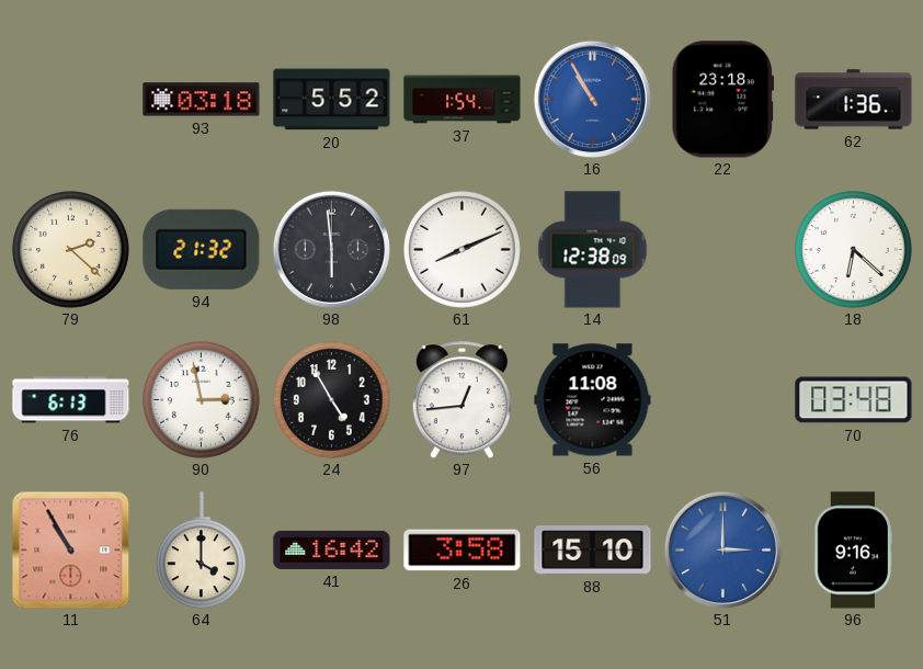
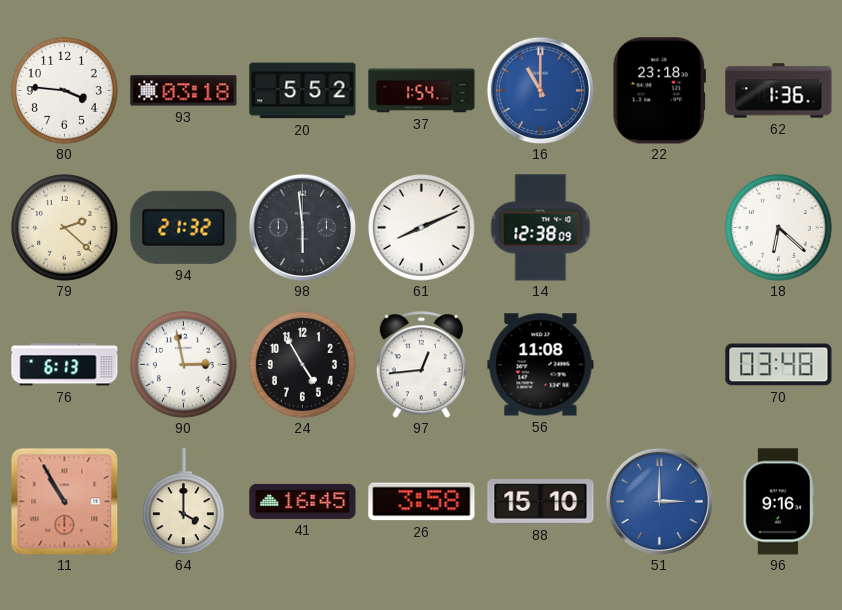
80: none -> 3:46
16: 10:55 -> 11:00
41: 16:42 -> 16:45
